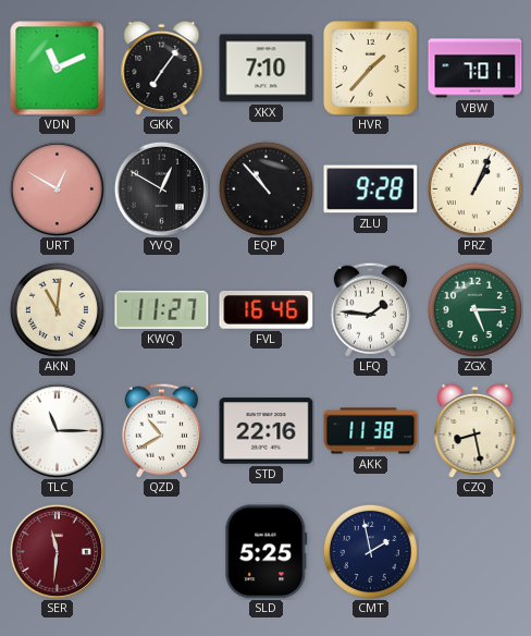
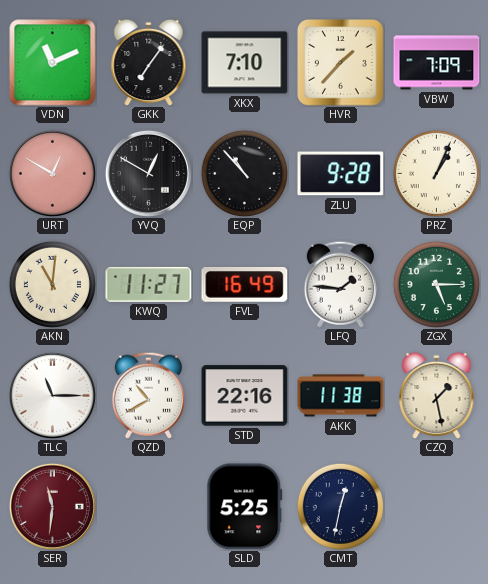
VBW: 7:01 -> 7:09
FVL: 16:46 -> 16:49
CZQ: 8:28 -> 1:28
CMT: 1:58 -> 12:32
